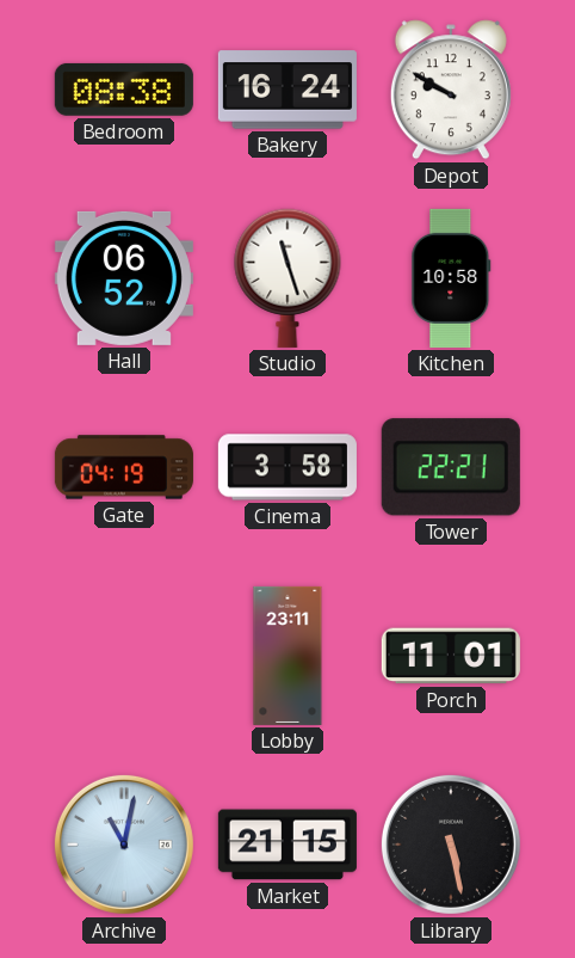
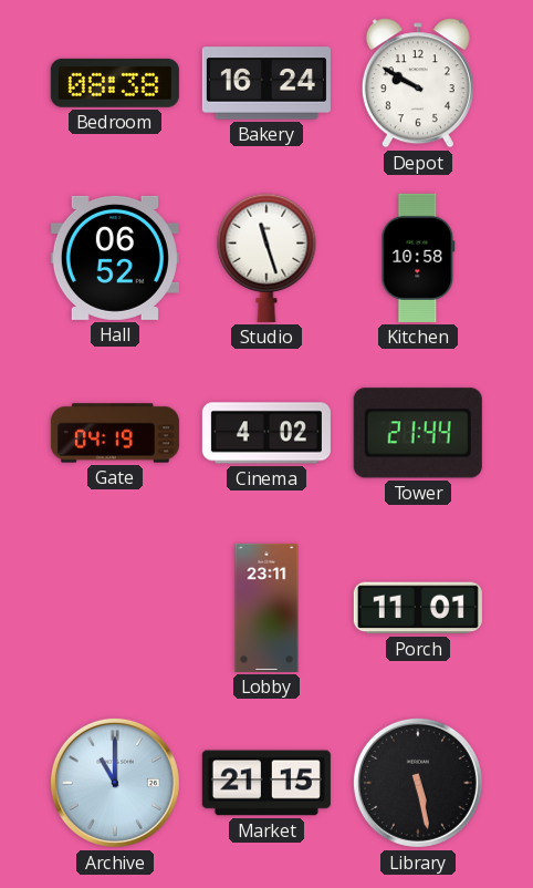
Cinema: 3:58 -> 4:02
Tower: 22:21 -> 21:44
Archive: 11:02 -> 11:00
